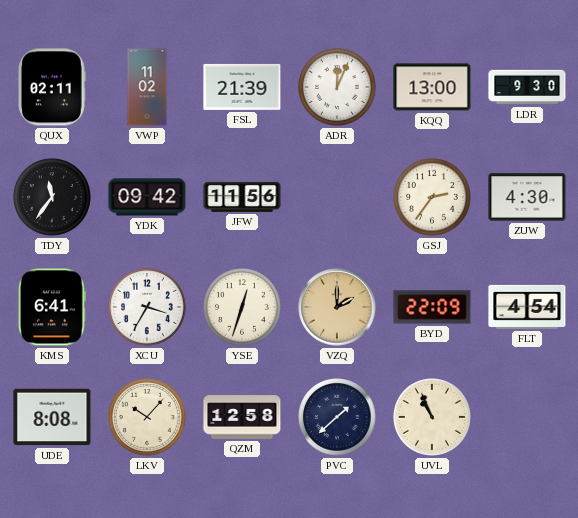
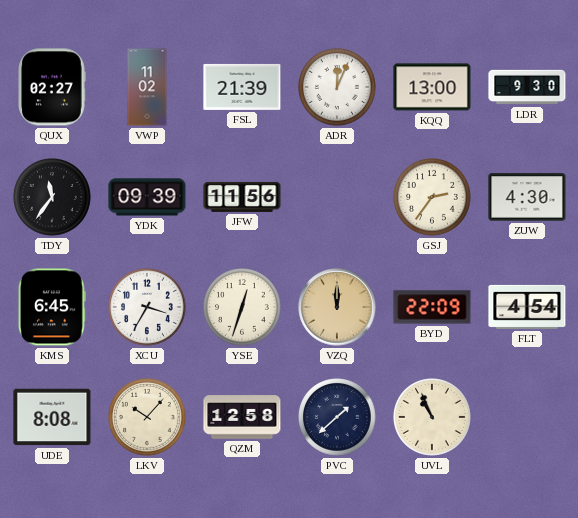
QUX: 02:11 -> 02:27
YDK: 09:42 -> 09:39
KMS: 6:41 -> 6:45
VZQ: 2:00 -> 12:00
